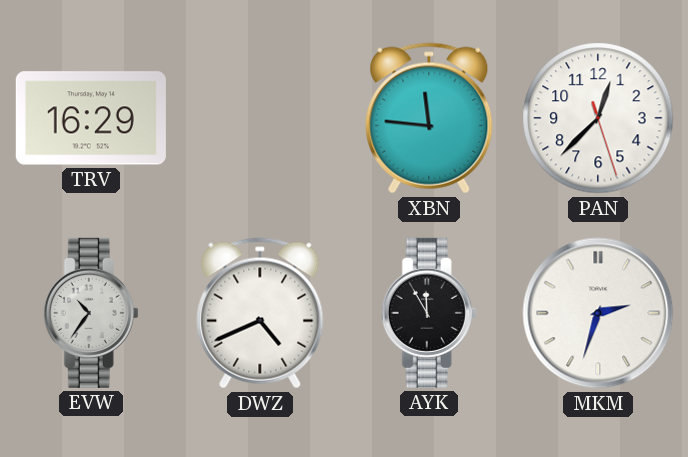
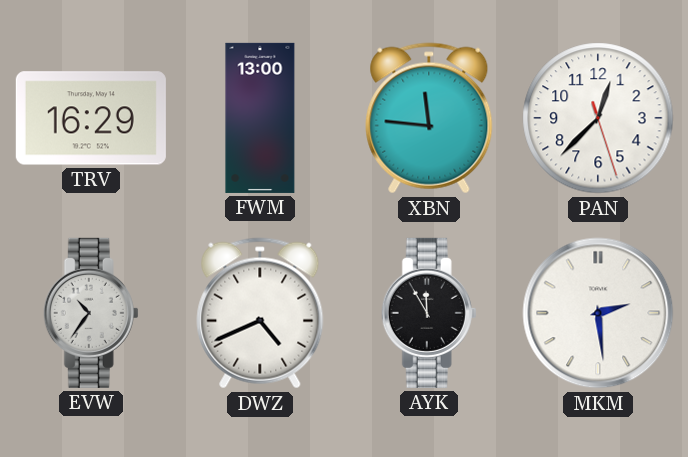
FWM: none -> 13:00
MKM: 2:33 -> 2:29
